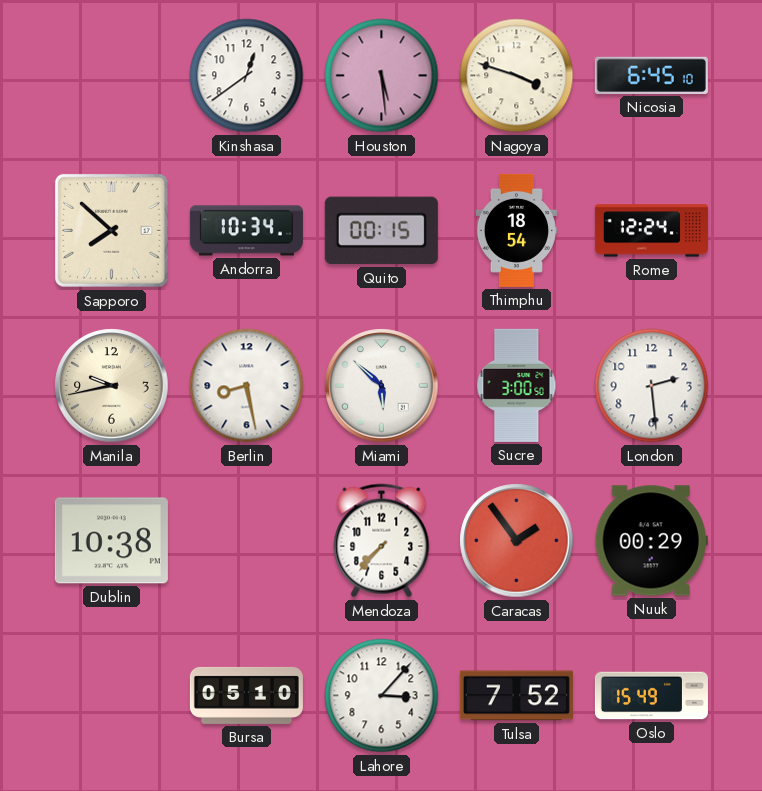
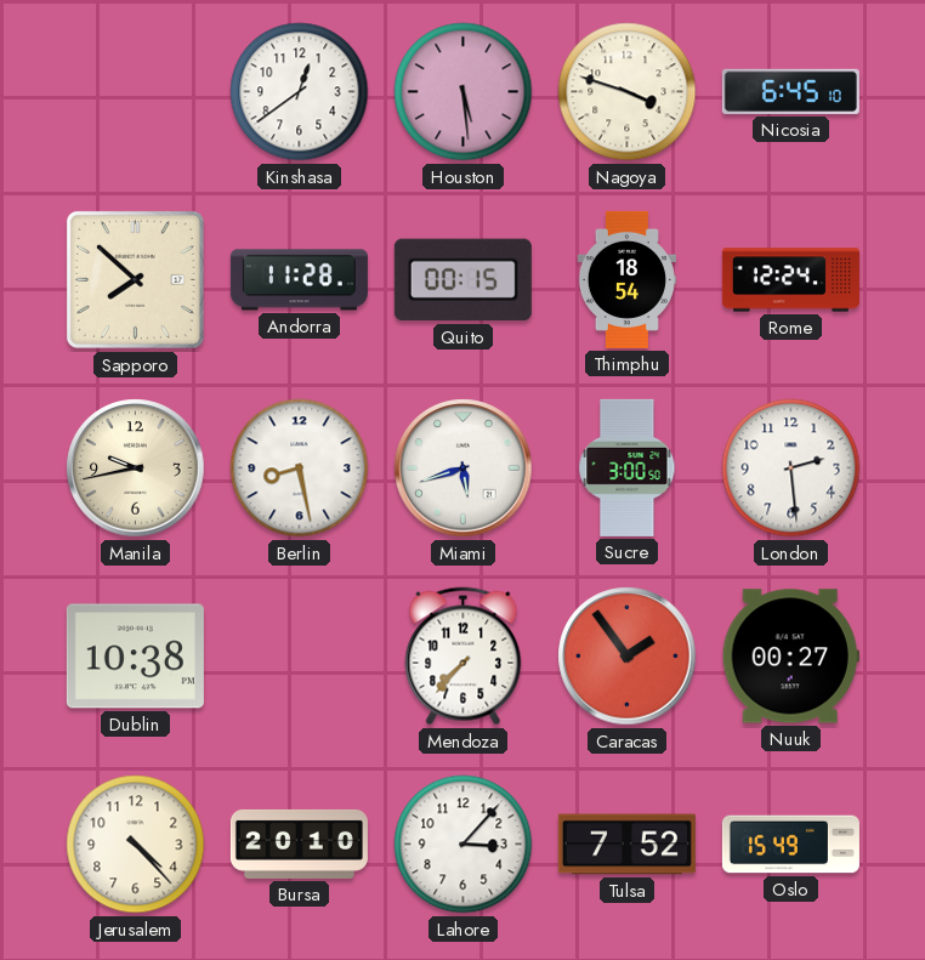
Andorra: 10:34 -> 11:28
Miami: 5:52 -> 5:42
Nuuk: 00:29 -> 00:27
Jerusalem: none -> 4:23
Bursa: 05:10 -> 20:10
